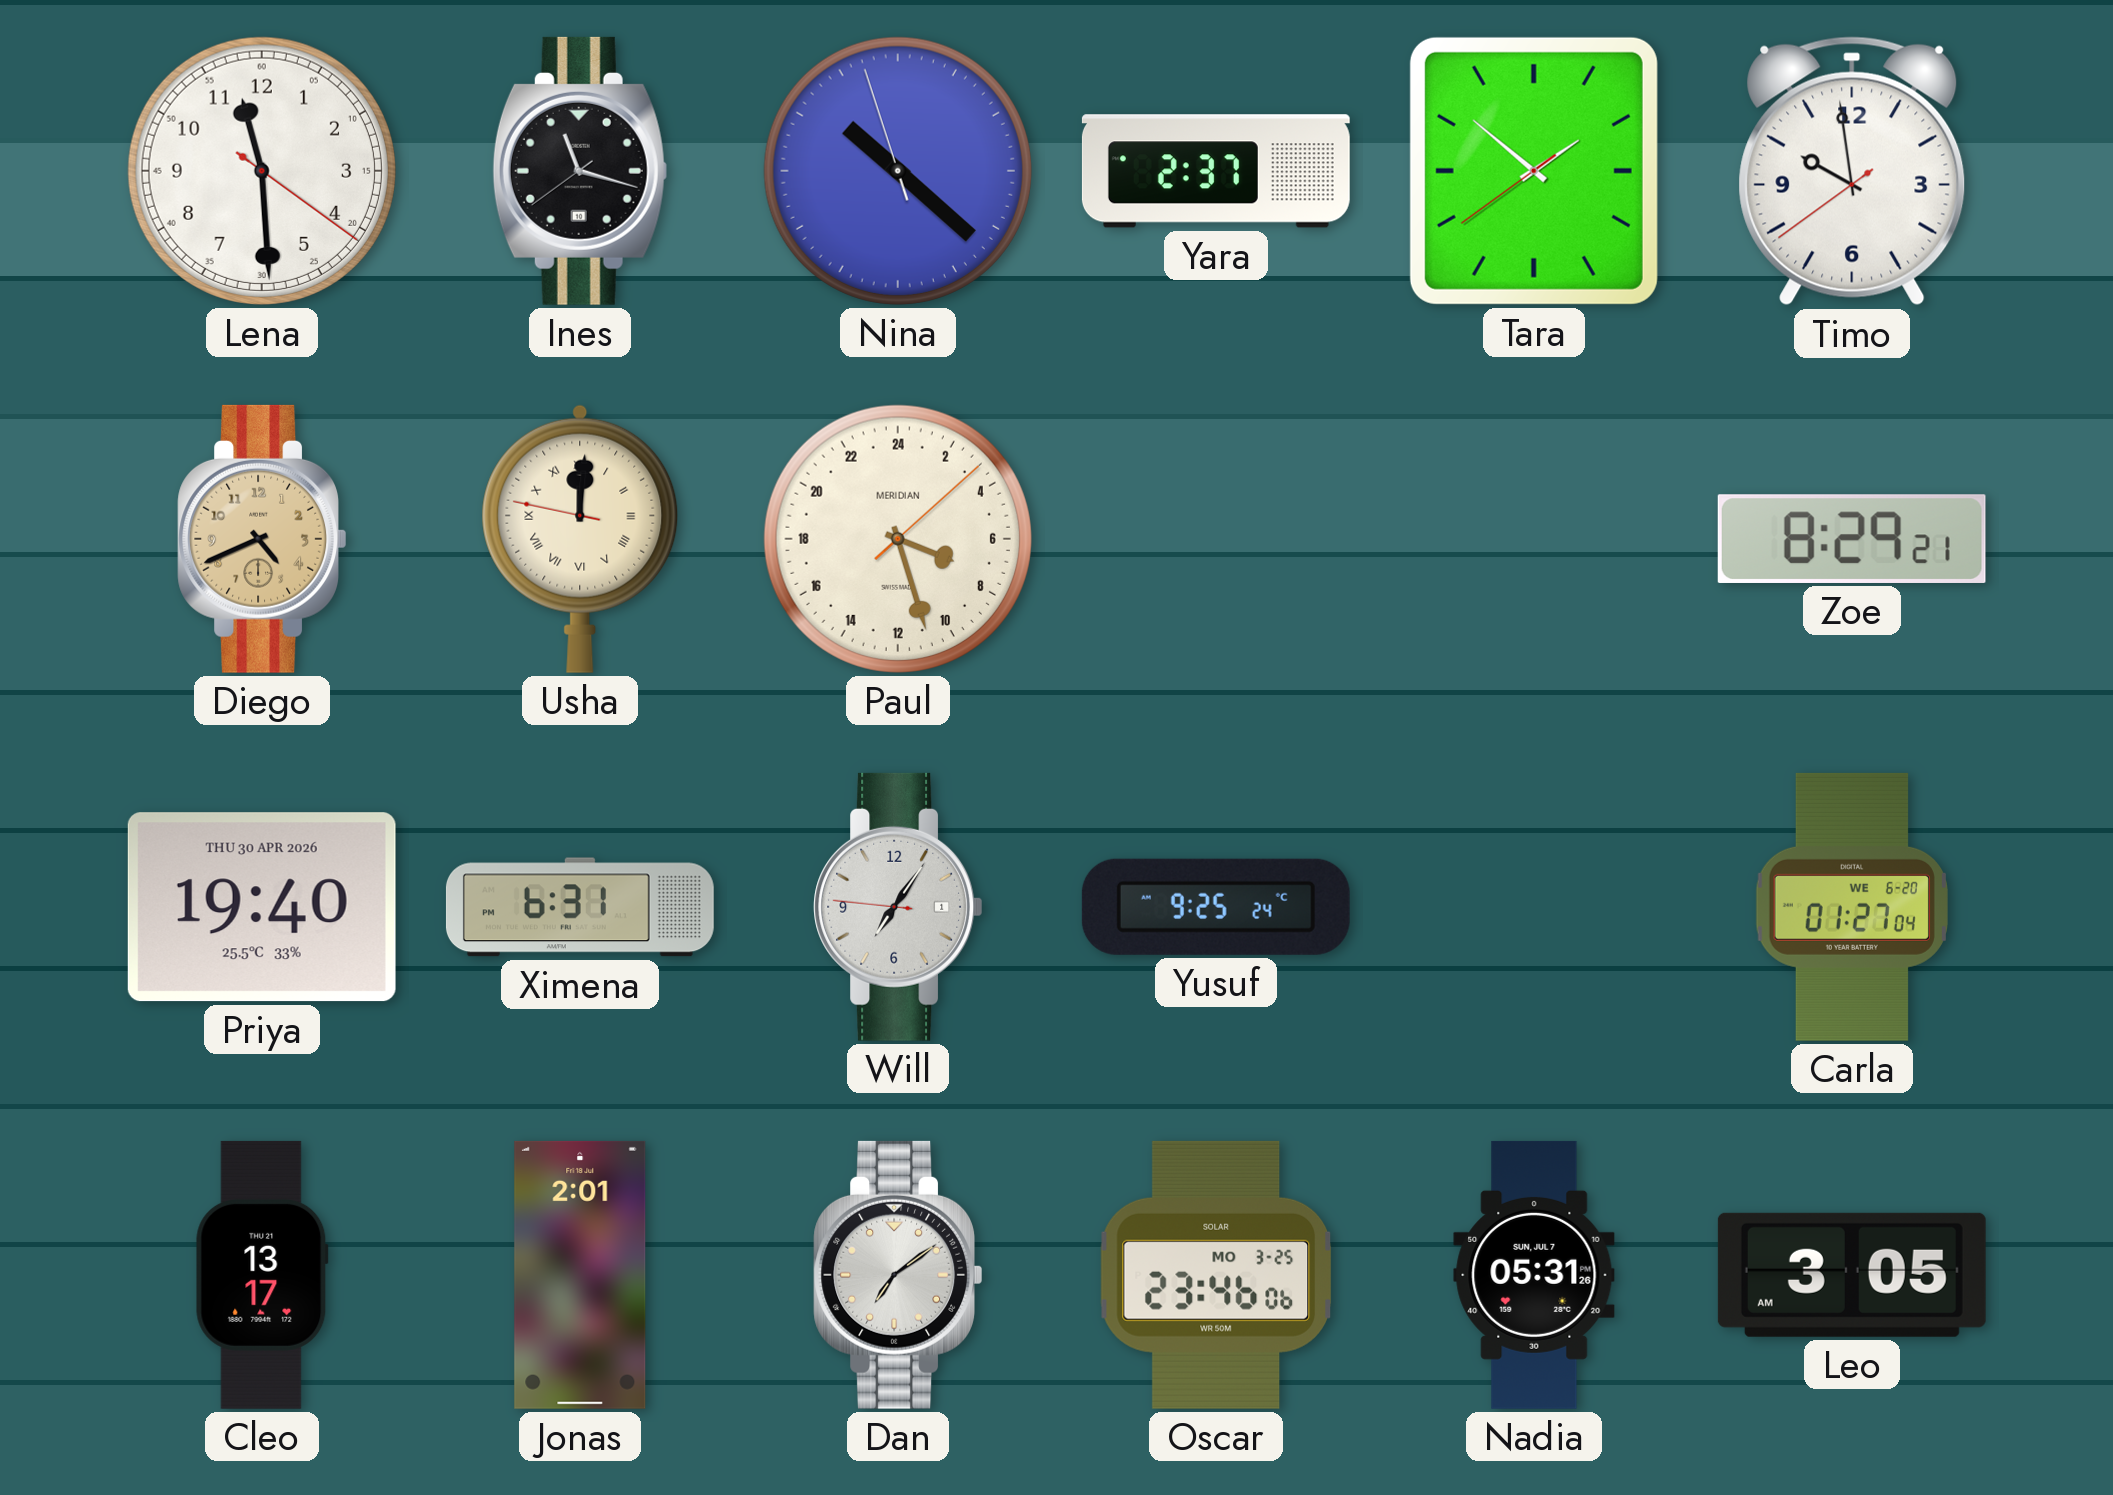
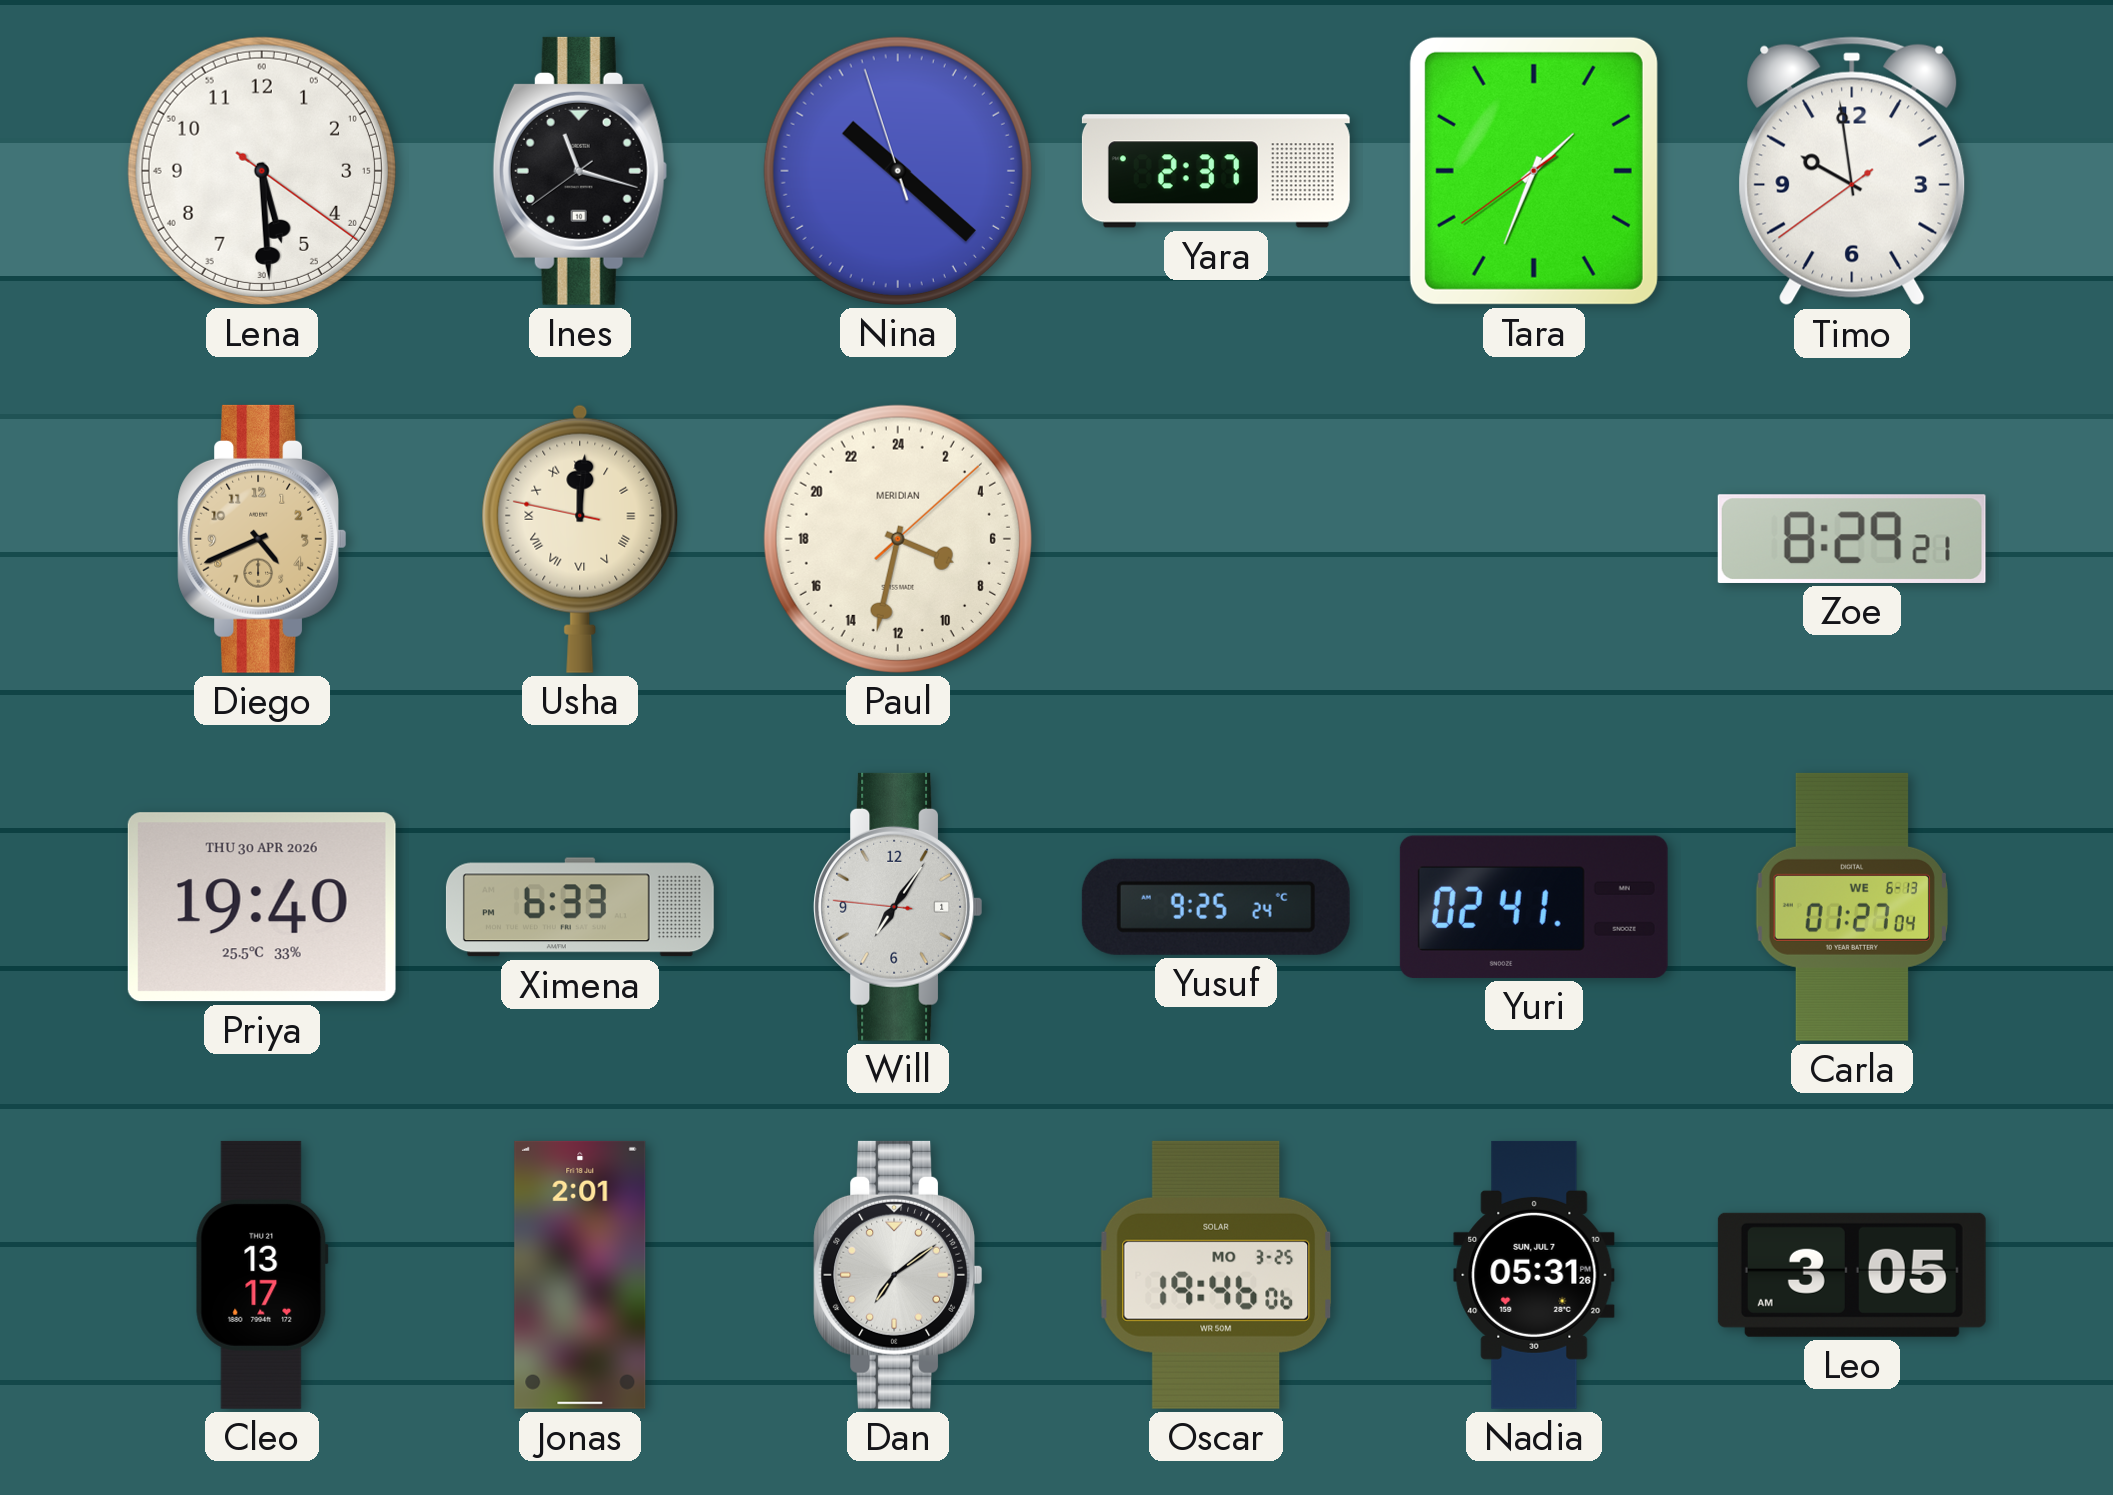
Lena: 11:29 -> 5:29
Tara: 1:51 -> 1:33
Paul: 7:27 -> 7:32
Ximena: 6:31 -> 6:33
Yuri: none -> 02:41
Carla date: WE 6-20 -> WE 6-13
Oscar: 23:46 -> 19:46
